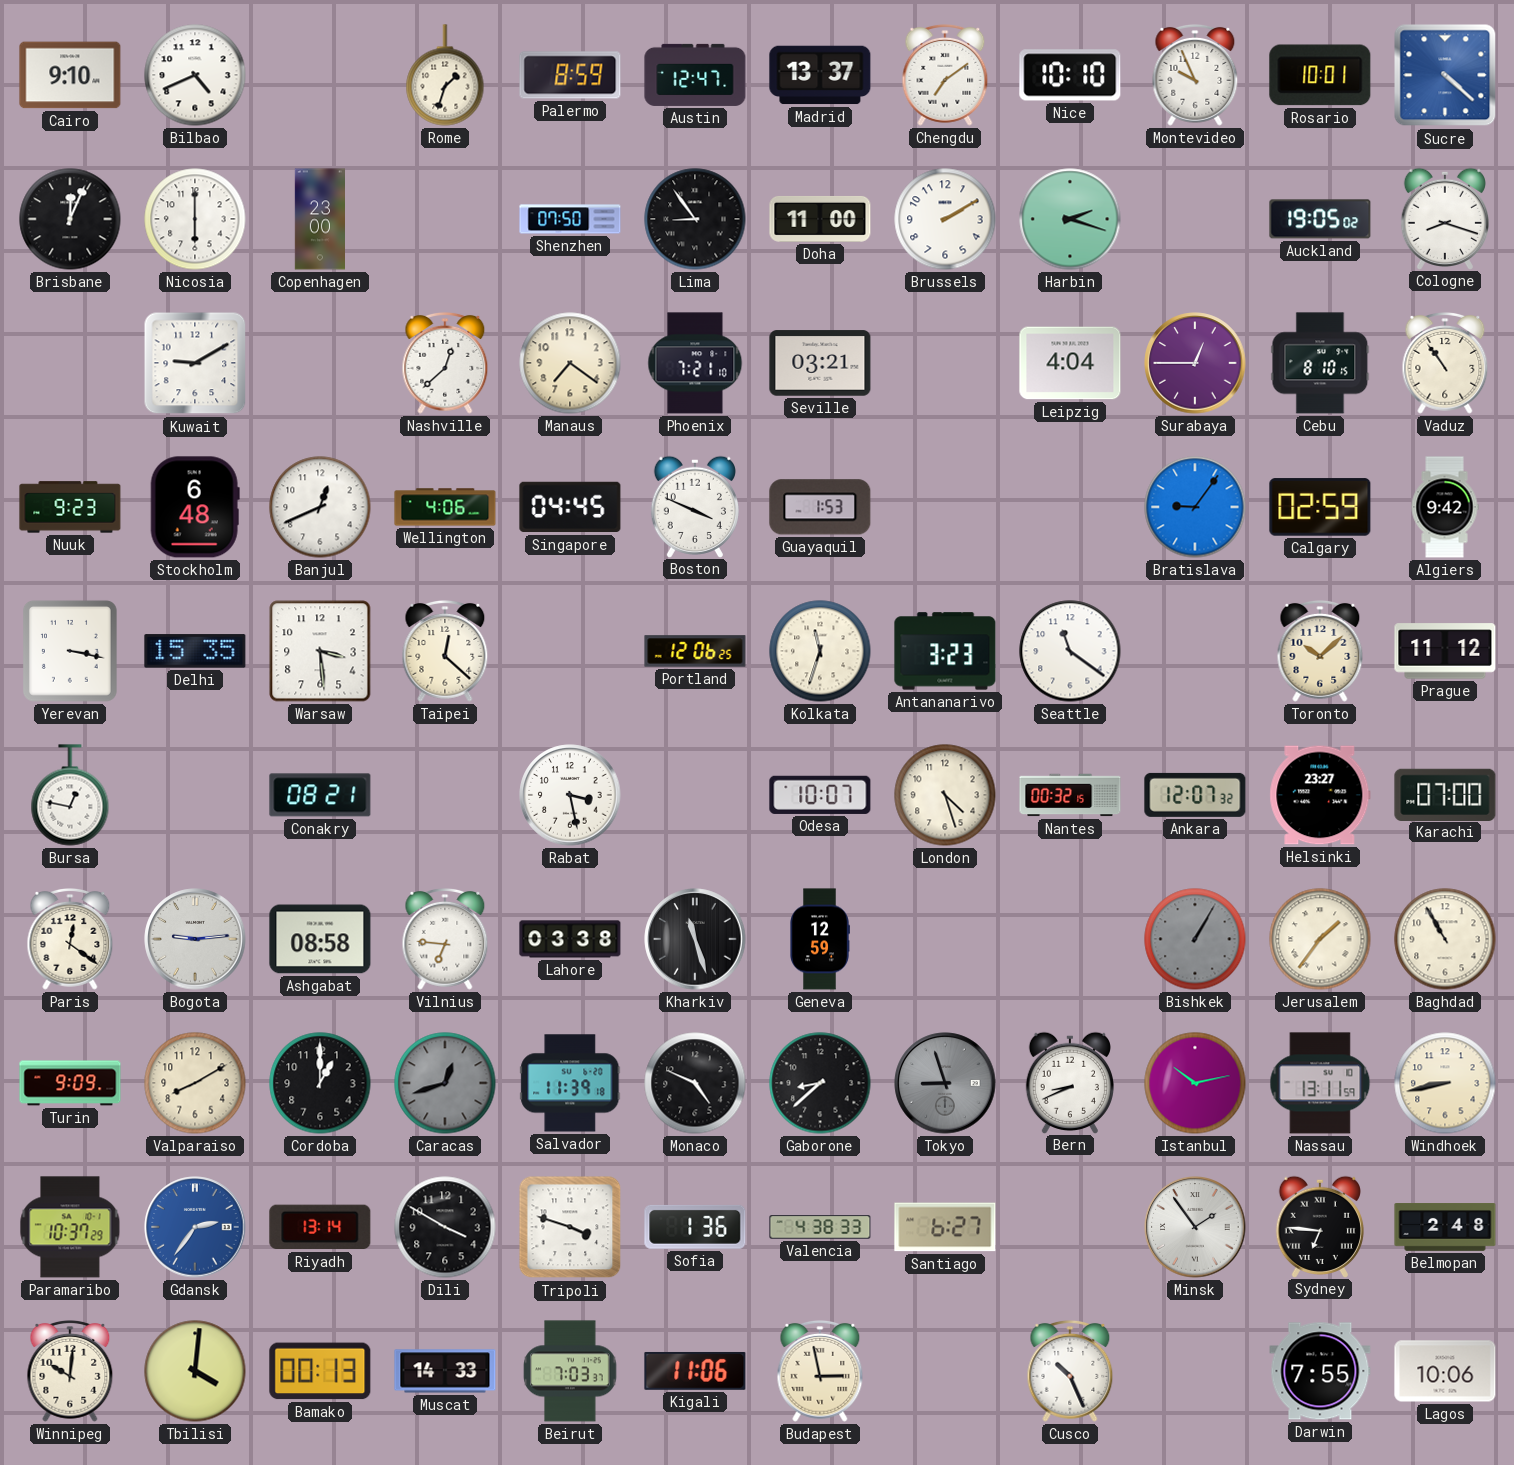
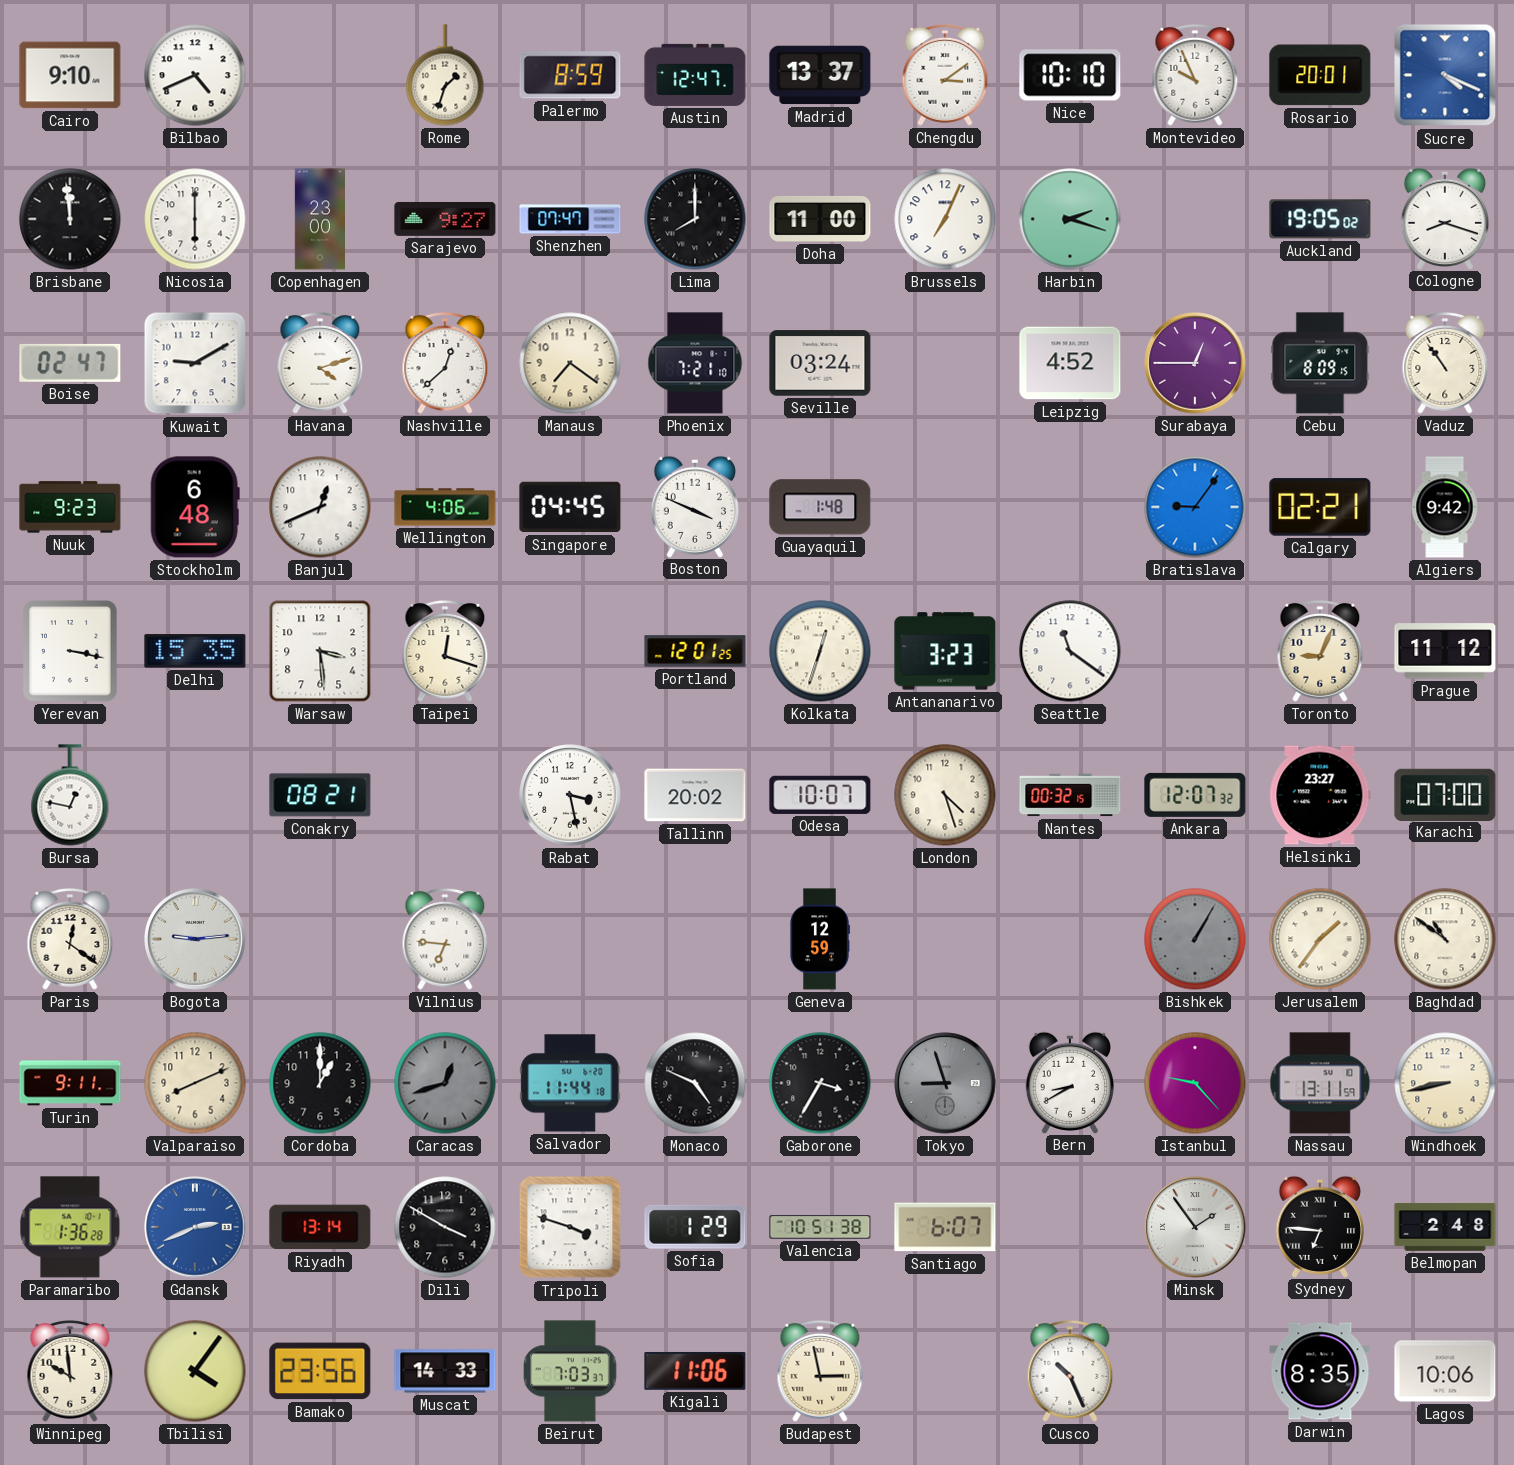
Chengdu: 7:09 -> 3:09
Rosario: 10:01 -> 20:01
Sucre: 4:22 -> 4:19
Brisbane: 12:04 -> 11:59
Sarajevo: none -> 9:27
Shenzhen: 07:50 -> 07:47
Lima: 8:54 -> 8:00
Brussels: 2:10 -> 7:04
Boise: none -> 02:47
Havana: none -> 4:12
Seville: 03:21 -> 03:24
Leipzig: 4:04 -> 4:52
Cebu: 8:10 -> 8:09
Guayaquil: 1:53 -> 1:48
Calgary: 02:59 -> 02:21
Taipei: 12:22 -> 12:18
Portland: 12:06 -> 12:01
Kolkata: 11:33 -> 12:33
Toronto: 10:08 -> 9:04
Tallinn: none -> 20:02
Ashgabat: 08:58 -> none
Lahore: 03:38 -> none
Kharkiv: 11:27 -> none
Baghdad: 10:55 -> 10:51
Turin: 9:09 -> 9:11
Valparaiso: 8:10 -> 8:11
Salvador: 11:39 -> 11:44
Gaborone: 8:38 -> 3:35
Bern: 8:41 -> 8:40
Istanbul: 10:13 -> 9:23
Paramaribo: 10:37 -> 1:36
Gdansk: 2:36 -> 2:41
Sofia: 1:36 -> 1:29
Valencia: 4:38 -> 10:51
Santiago: 6:27 -> 6:07
Winnipeg: 10:01 -> 9:59
Tbilisi: 4:01 -> 4:06
Bamako: 00:13 -> 23:56
Darwin: 7:55 -> 8:35
